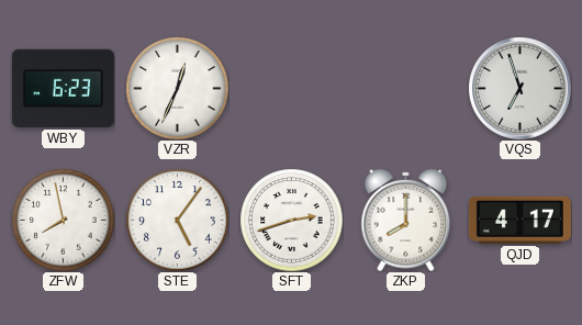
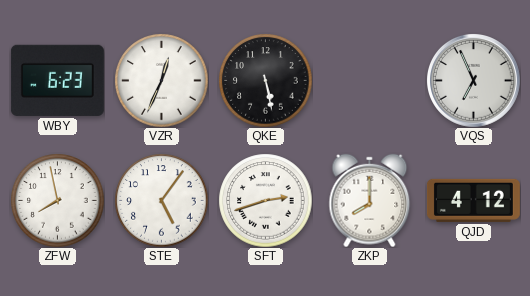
QKE: none -> 5:28
VQS: 6:57 -> 6:56
QJD: 4:17 -> 4:12
